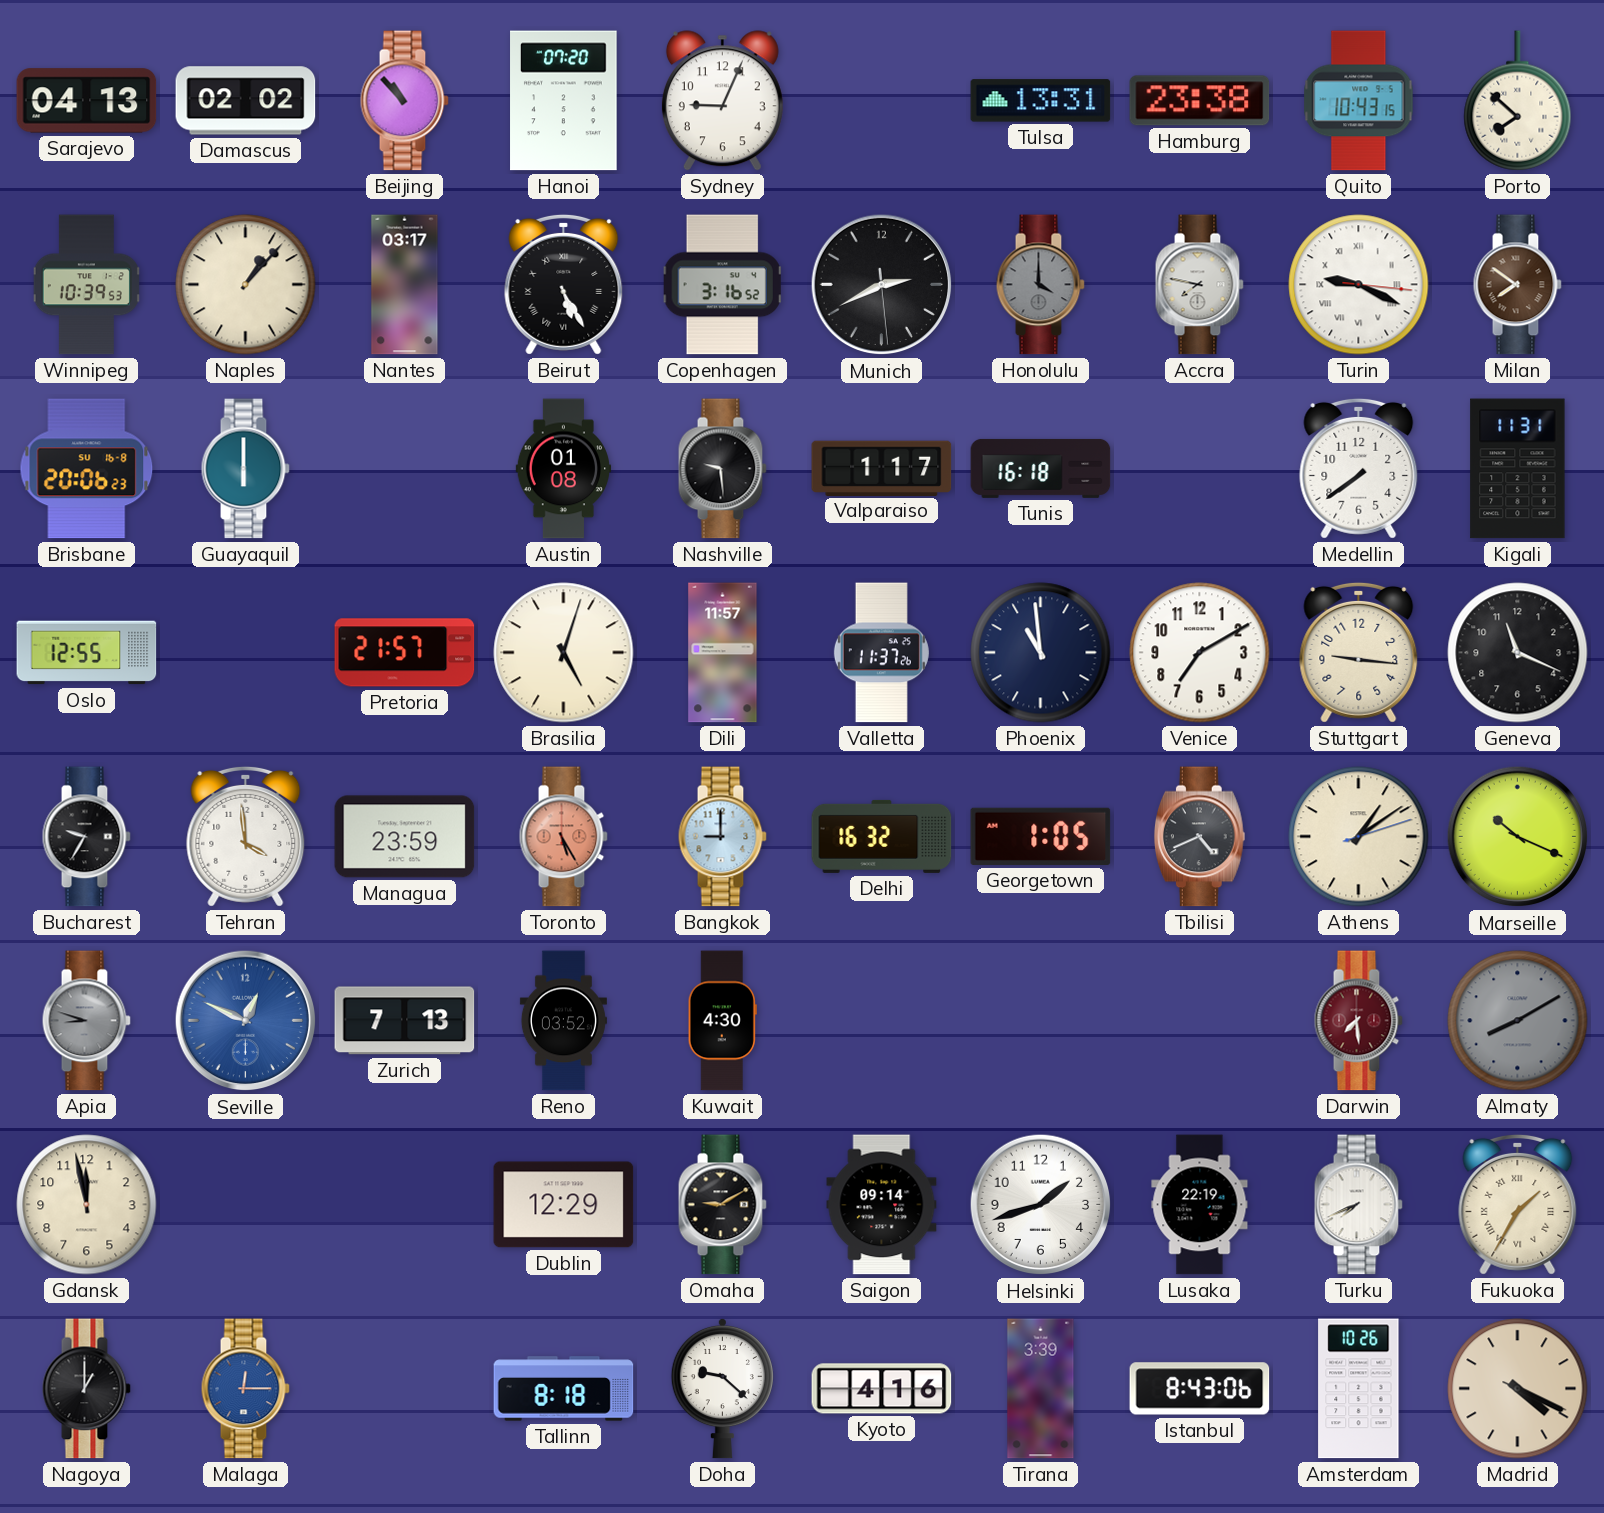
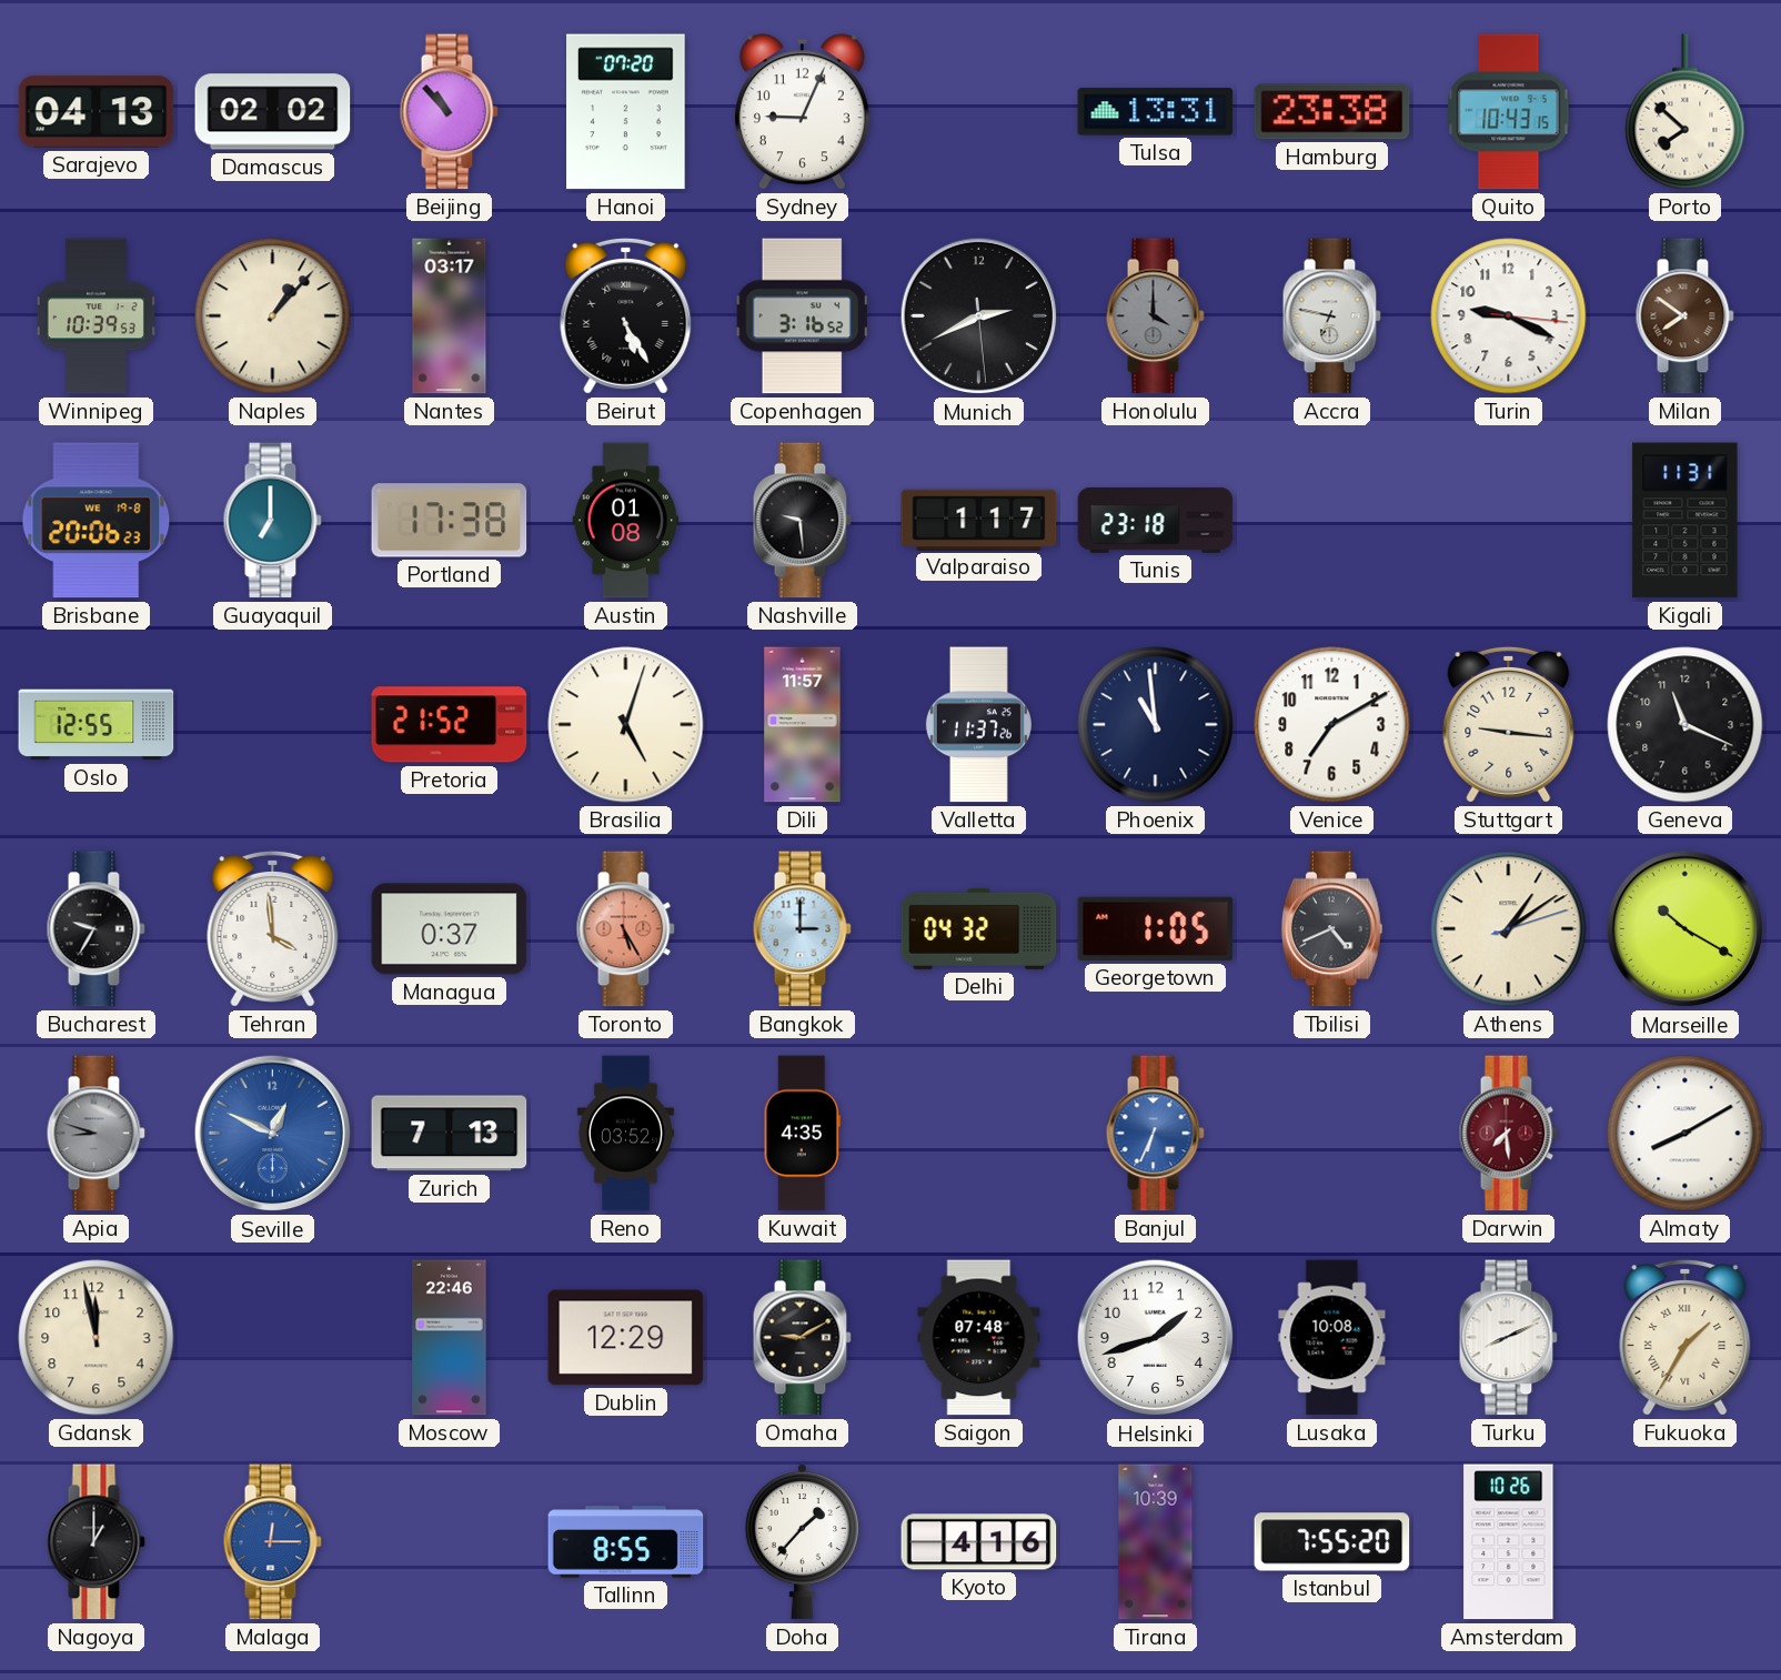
Accra: 7:47 -> 6:47
Turin numerals: Roman -> Arabic
Brisbane date: SU 16-8 -> WE 19-8
Guayaquil: 6:00 -> 7:00
Portland: none -> 17:38
Tunis: 16:18 -> 23:18
Medellin: 7:39 -> none
Pretoria: 21:57 -> 21:52
Managua: 23:59 -> 0:37
Bangkok: 9:00 -> 3:00
Delhi: 16:32 -> 04:32
Marseille: 10:19 -> 10:20
Kuwait: 4:30 -> 4:35
Banjul: none -> 6:34
Almaty dial: grey -> white
Moscow: none -> 22:46
Saigon: 09:14 -> 07:48
Lusaka: 22:19 -> 10:08
Turku: 7:41 -> 8:11
Tallinn: 8:18 -> 8:55
Doha: 9:22 -> 1:37
Tirana: 3:39 -> 10:39
Istanbul: 8:43 -> 7:55
Madrid: 4:19 -> none
